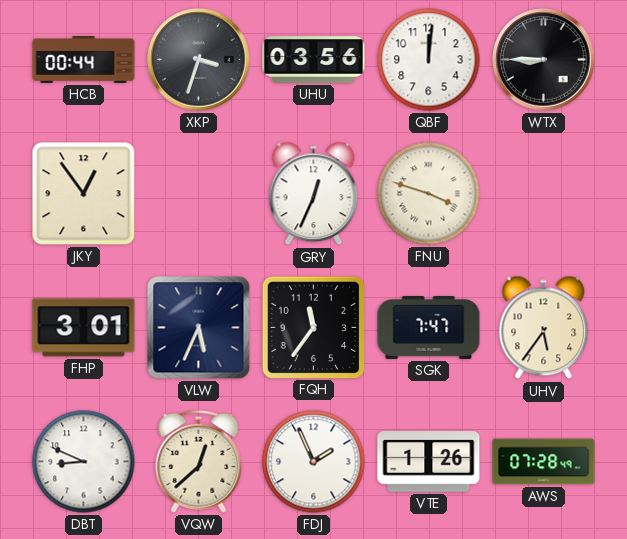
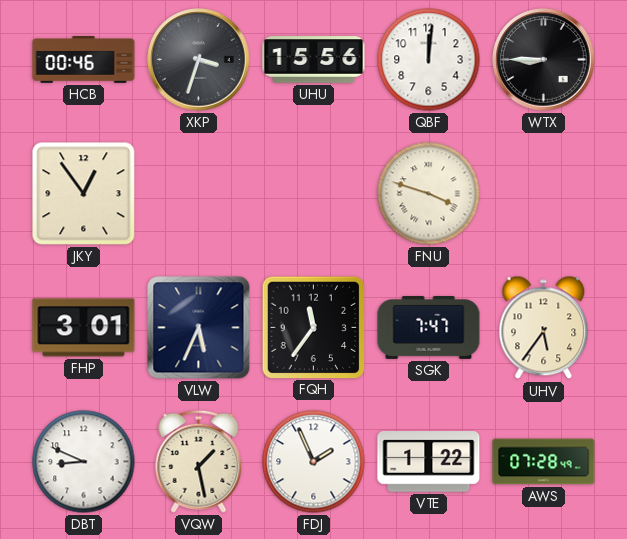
HCB: 00:44 -> 00:46
UHU: 03:56 -> 15:56
GRY: 12:34 -> none
VQW: 12:38 -> 1:28
VTE: 1:26 -> 1:22
